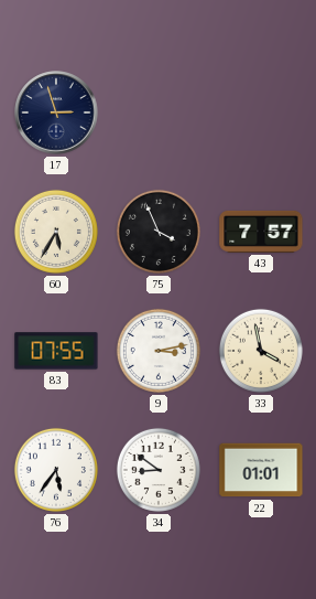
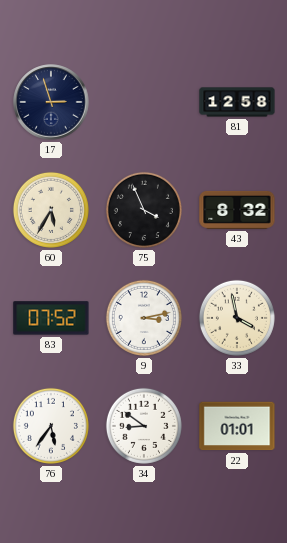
81: none -> 12:58
43: 7:57 -> 8:32
83: 07:55 -> 07:52
